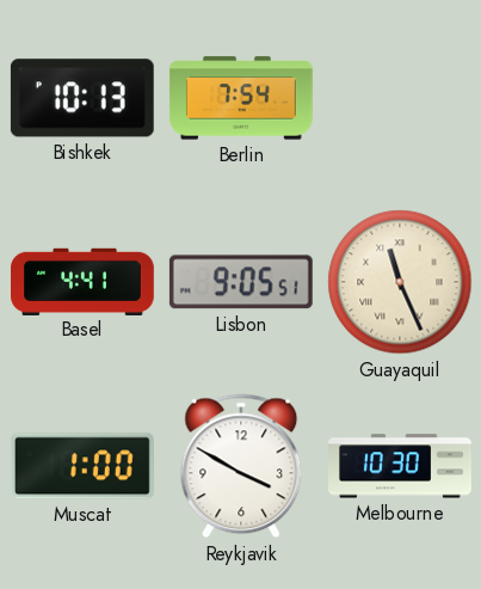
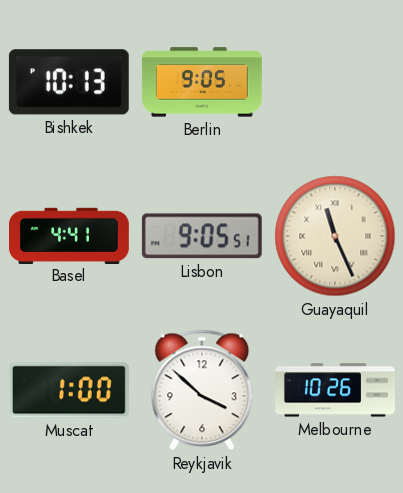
Berlin: 7:54 -> 9:05
Reykjavik: 3:50 -> 3:52
Melbourne: 10:30 -> 10:26
